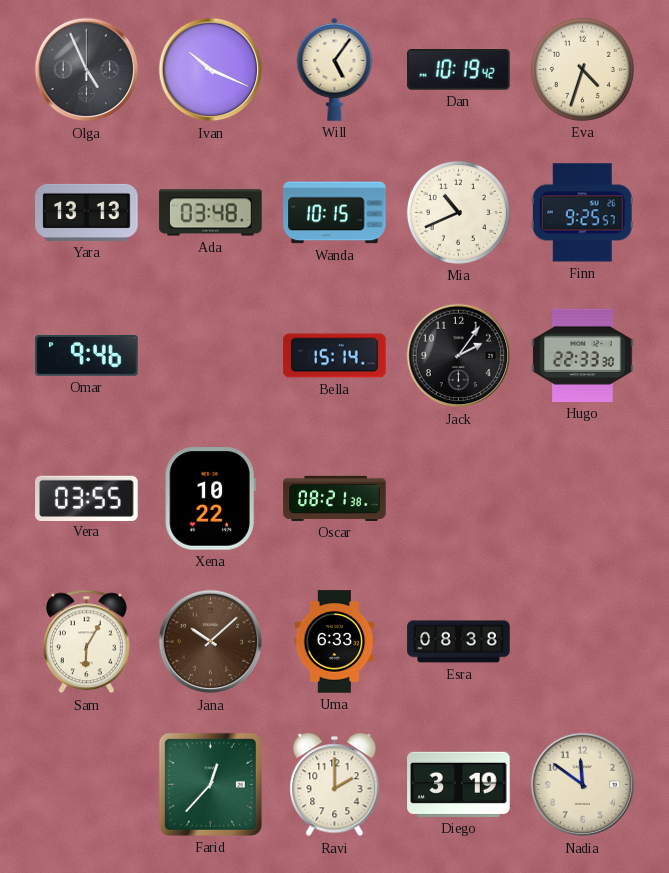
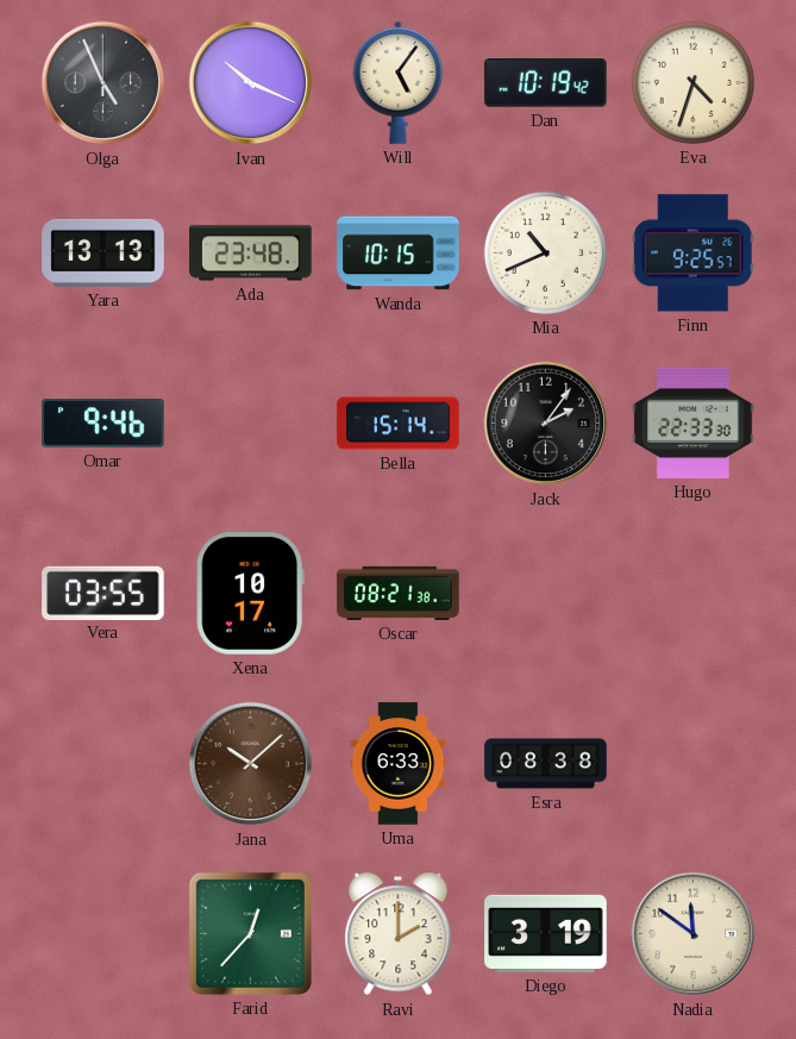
Ada: 03:48 -> 23:48
Xena: 10:22 -> 10:17
Sam: 6:05 -> none
